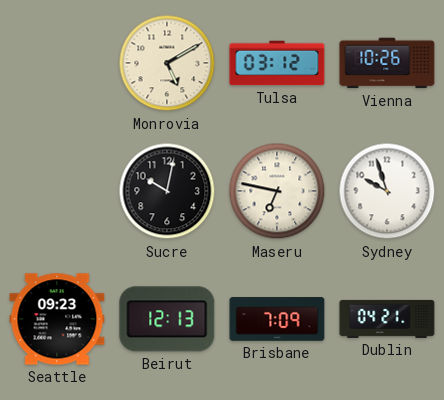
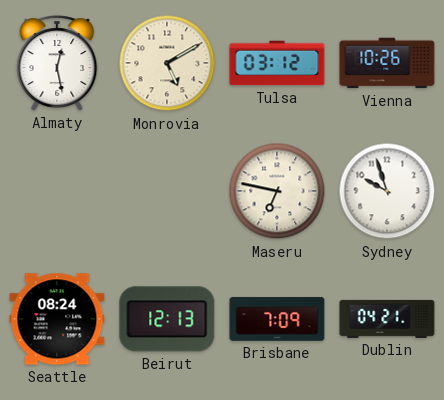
Almaty: none -> 12:28
Sucre: 10:02 -> none
Seattle: 09:23 -> 08:24
